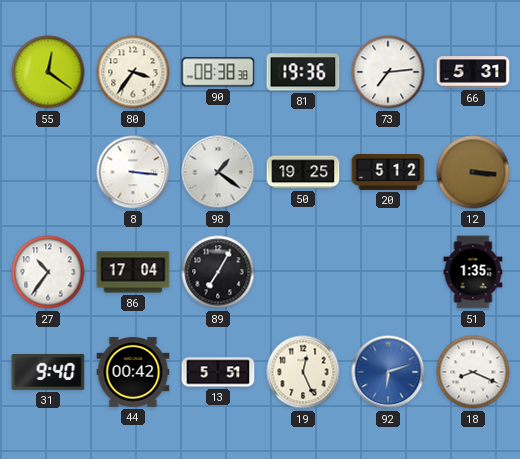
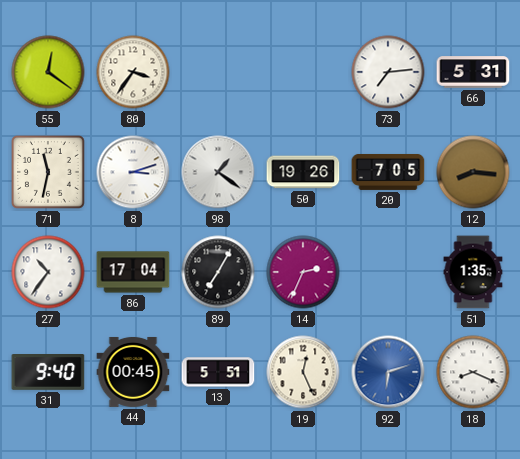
90: 08:38 -> none
81: 19:36 -> none
71: none -> 11:32
8: 3:16 -> 3:12
50: 19:25 -> 19:26
20: 5:12 -> 7:05
12: 3:16 -> 8:16
14: none -> 2:34
44: 00:42 -> 00:45
